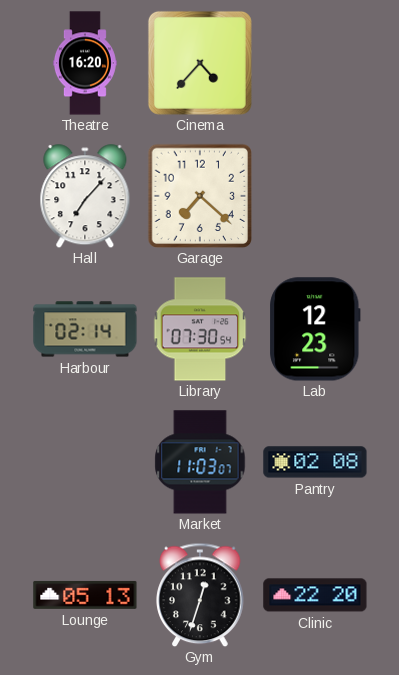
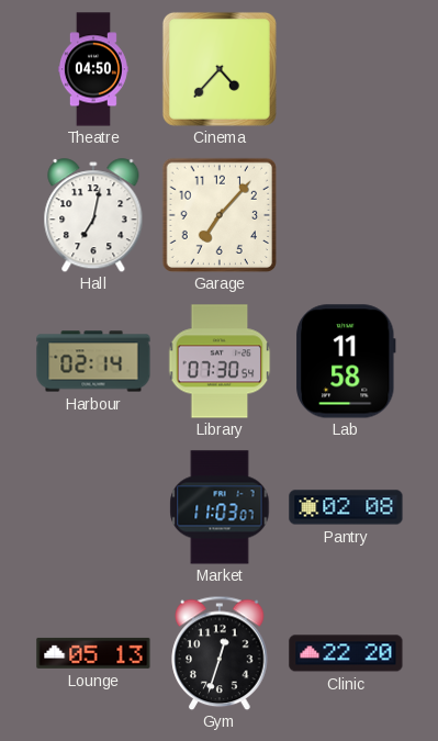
Theatre: 16:20 -> 04:50
Hall: 7:07 -> 7:02
Garage: 7:22 -> 7:07
Lab: 12:23 -> 11:58
